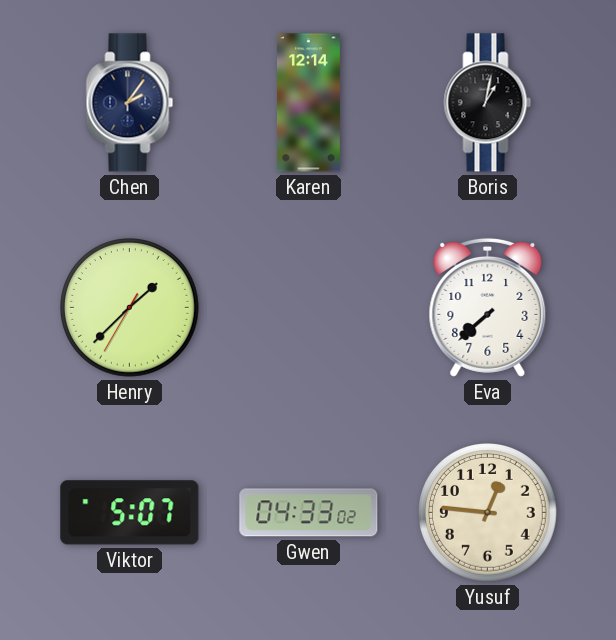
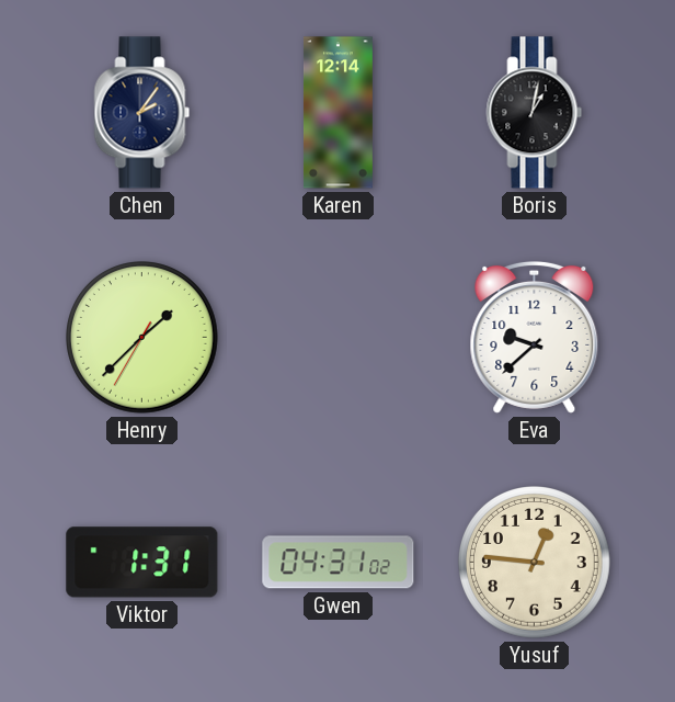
Eva: 7:38 -> 9:38
Viktor: 5:07 -> 1:31
Gwen: 04:33 -> 04:31
